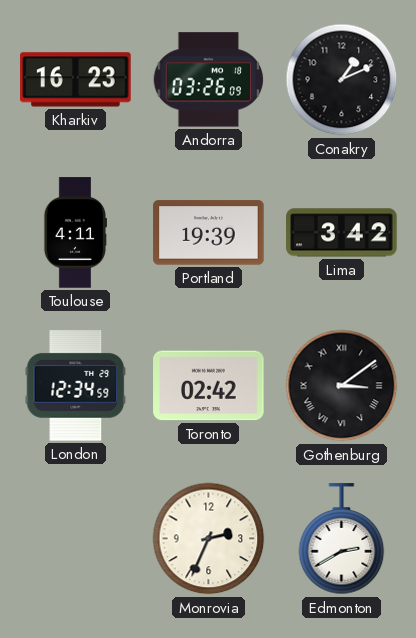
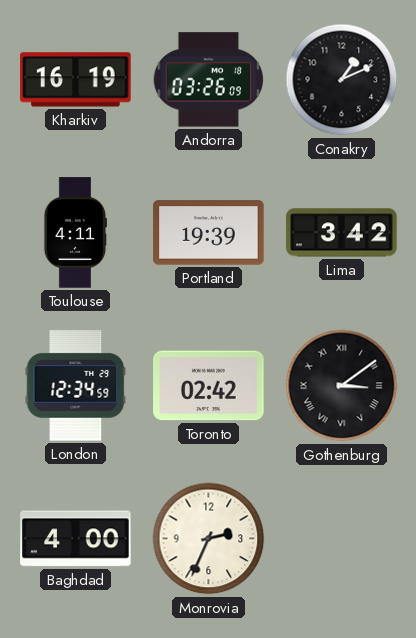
Kharkiv: 16:23 -> 16:19
Baghdad: none -> 4:00
Edmonton: 2:40 -> none
